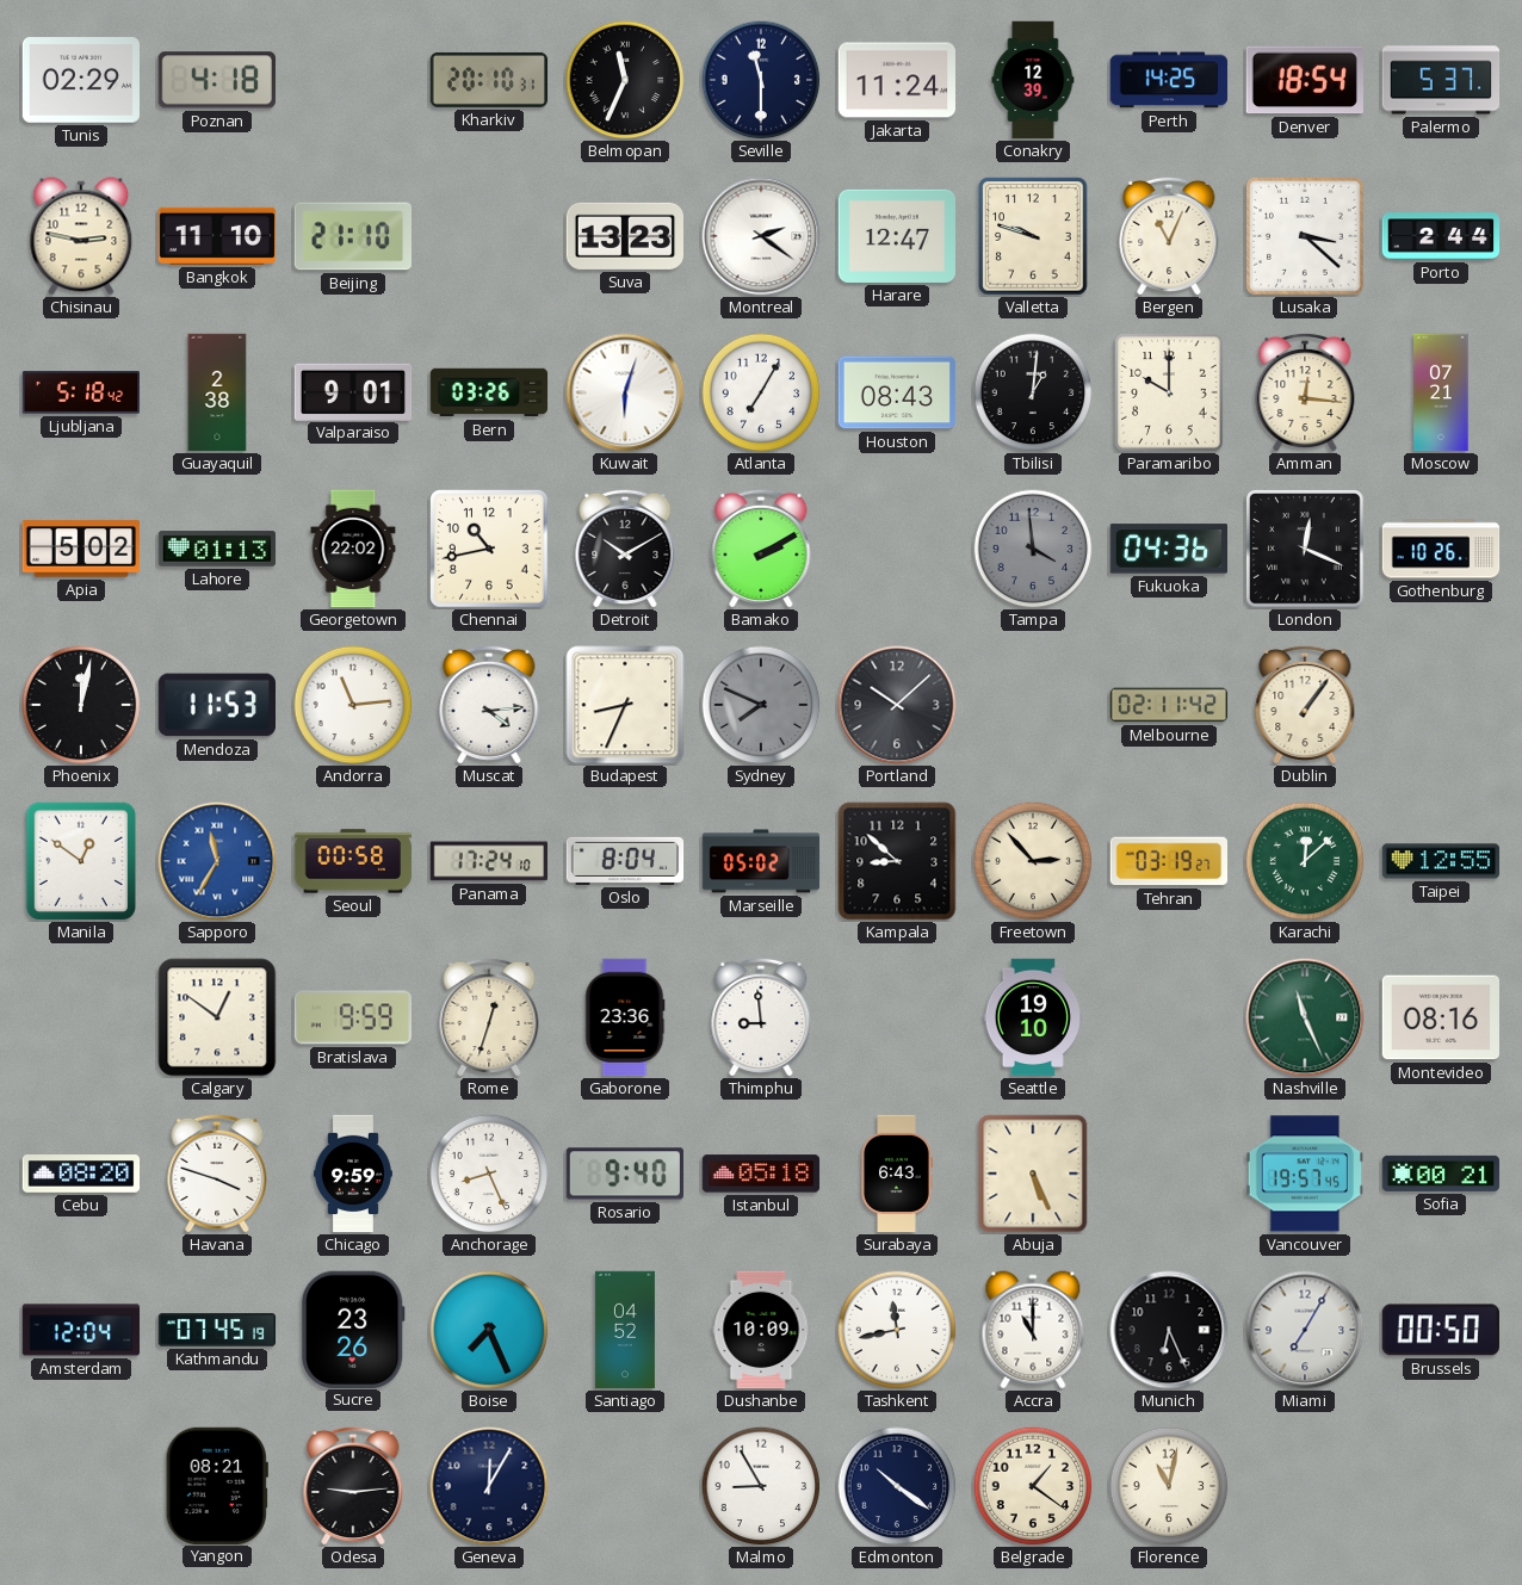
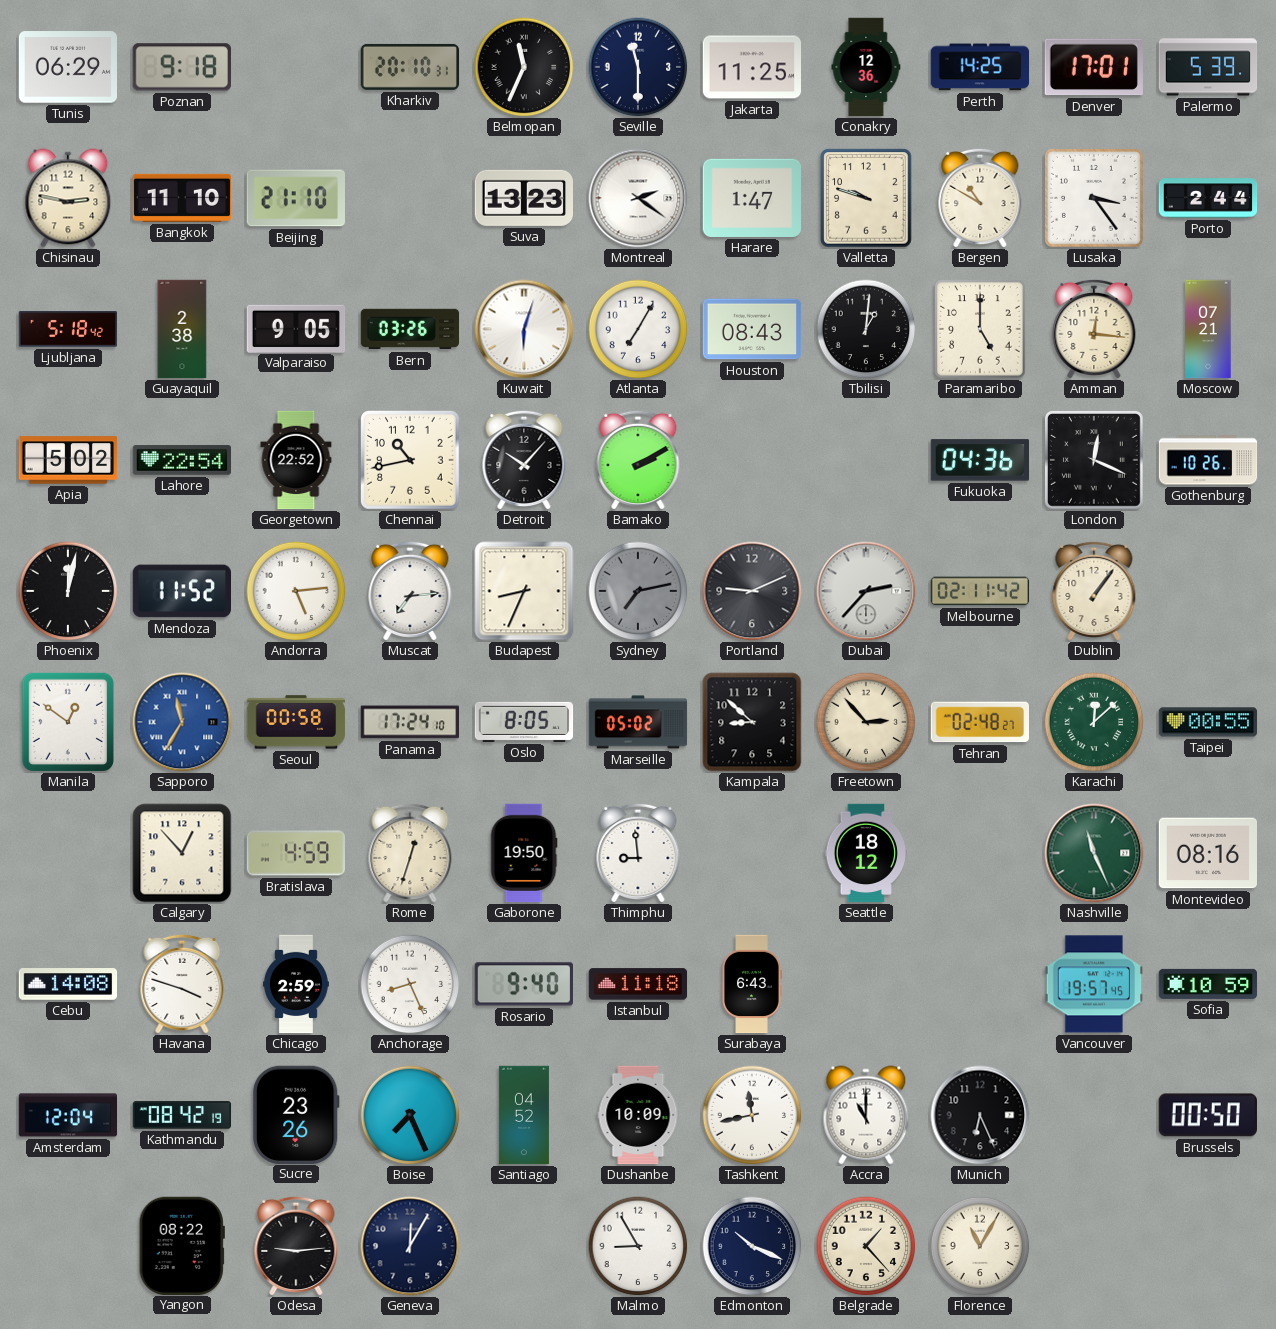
Tunis: 02:29 -> 06:29
Poznan: 4:18 -> 9:18
Jakarta: 11:24 -> 11:25
Conakry: 12:39 -> 12:36
Denver: 18:54 -> 17:01
Palermo: 5:37 -> 5:39
Harare: 12:47 -> 1:47
Bergen: 11:04 -> 10:50
Lusaka: 3:22 -> 3:24
Valparaiso: 9:01 -> 9:05
Paramaribo: 10:00 -> 5:00
Lahore: 01:13 -> 22:54
Georgetown: 22:02 -> 22:52
Detroit: 10:10 -> 10:07
Tampa: 3:59 -> none
Mendoza: 11:53 -> 11:52
Andorra: 11:14 -> 5:14
Muscat: 4:14 -> 7:14
Sydney: 7:49 -> 7:13
Portland: 10:08 -> 9:11
Dubai: none -> 2:37
Oslo: 8:04 -> 8:05
Tehran: 03:19 -> 02:48
Taipei: 12:55 -> 00:55
Calgary: 12:51 -> 12:53
Bratislava: 9:59 -> 4:59
Gaborone: 23:36 -> 19:50
Seattle: 19:10 -> 18:12
Cebu: 08:20 -> 14:08
Chicago: 9:59 -> 2:59
Istanbul: 05:18 -> 11:18
Abuja: 5:26 -> none
Sofia: 00:21 -> 10:59
Kathmandu: 07:45 -> 08:42
Miami: 7:05 -> none
Yangon: 08:21 -> 08:22
Edmonton: 10:21 -> 10:19
Belgrade: 1:21 -> 1:23
Florence: 11:02 -> 11:05
